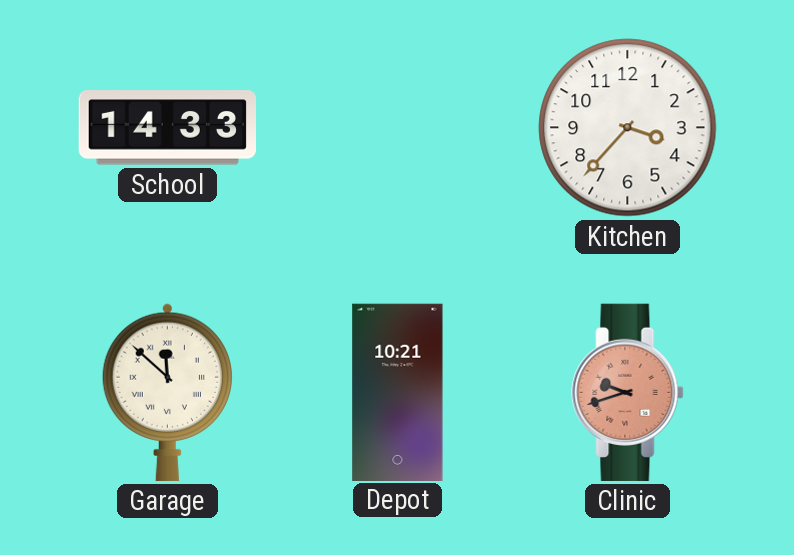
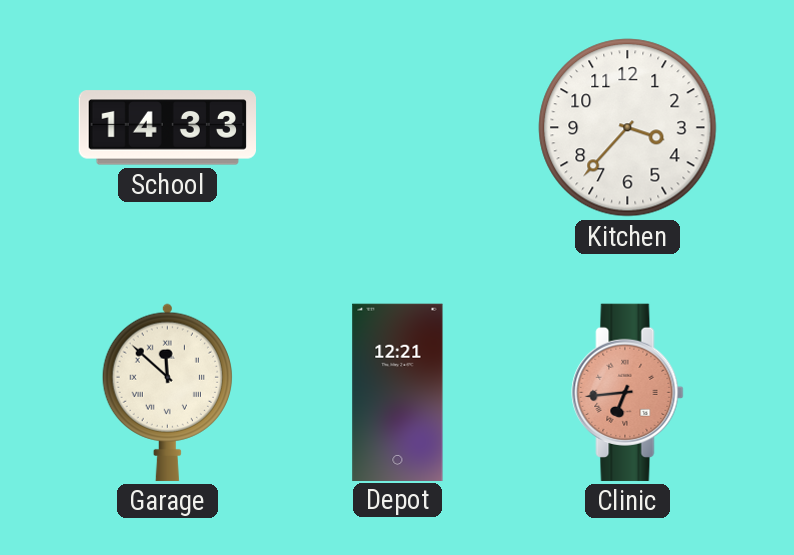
Depot: 10:21 -> 12:21
Clinic: 9:42 -> 6:44
